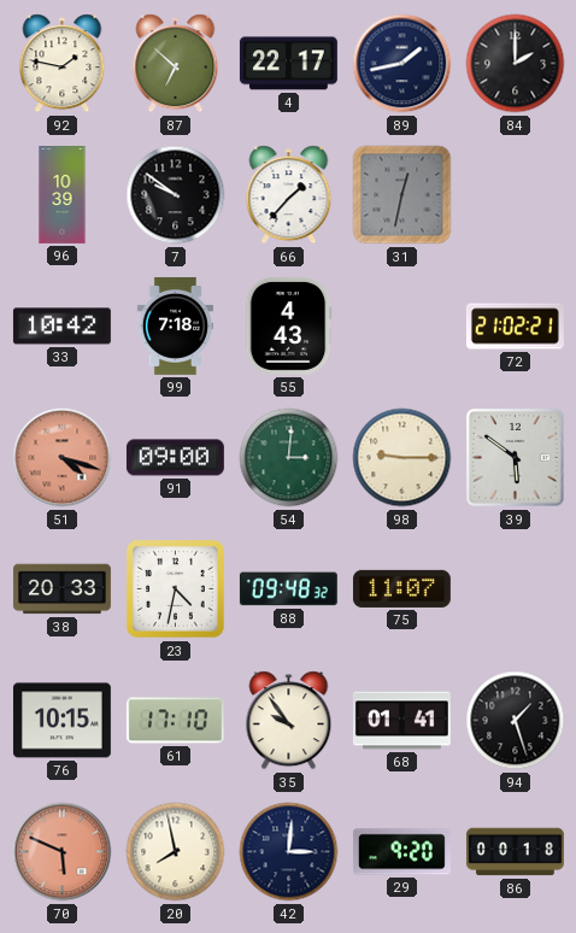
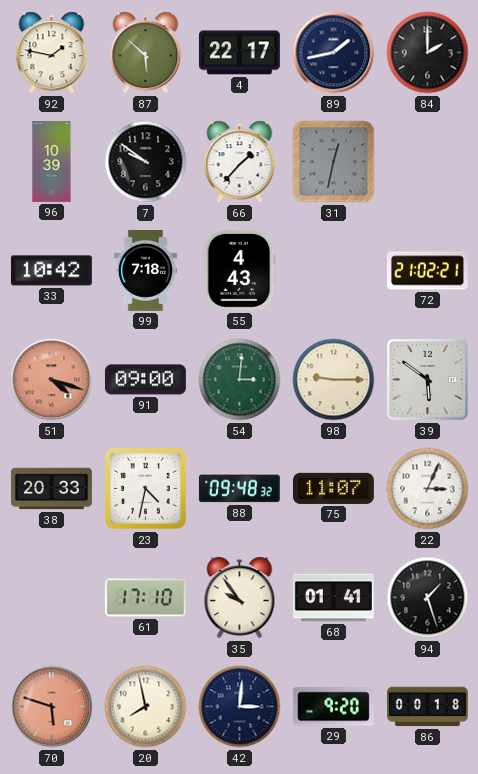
87: 6:52 -> 5:52
22: none -> 3:04
76: 10:15 -> none
70: 5:49 -> 5:48
